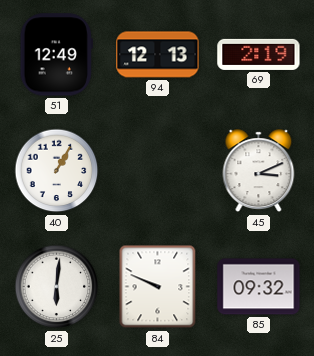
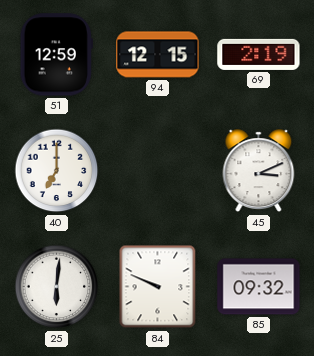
51: 12:49 -> 12:59
94: 12:13 -> 12:15
40: 1:05 -> 7:00
